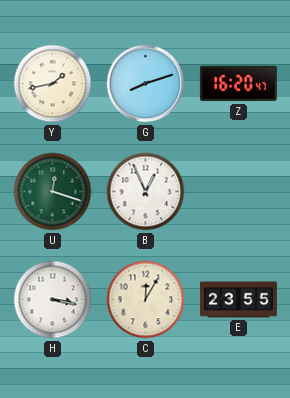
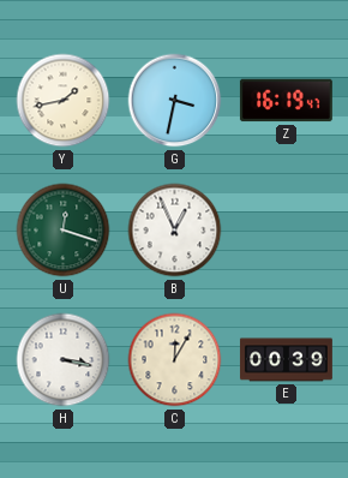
G: 8:12 -> 3:32
Z: 16:20 -> 16:19
E: 23:55 -> 00:39
